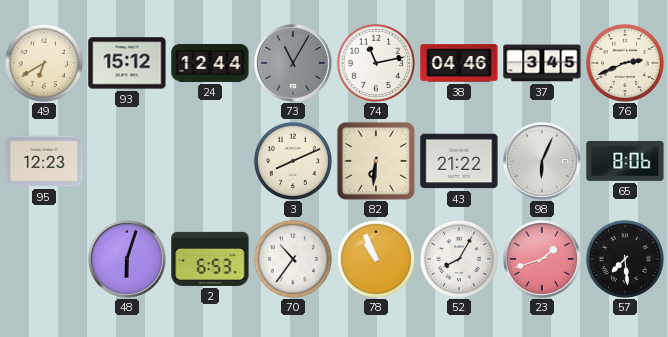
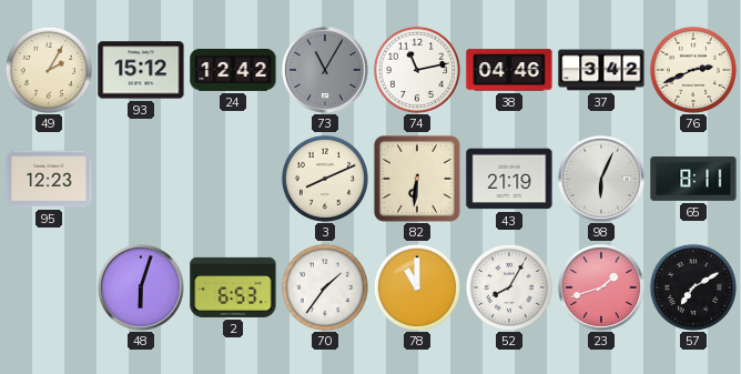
49: 6:40 -> 2:05
24: 12:44 -> 12:42
37: 3:45 -> 3:42
43: 21:22 -> 21:19
65: 8:06 -> 8:11
70: 10:36 -> 1:36
78: 10:56 -> 11:00
57: 7:29 -> 7:10
